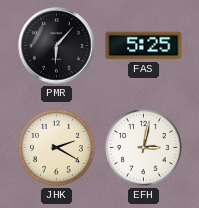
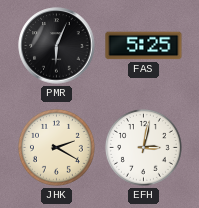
PMR: 6:07 -> 6:04
